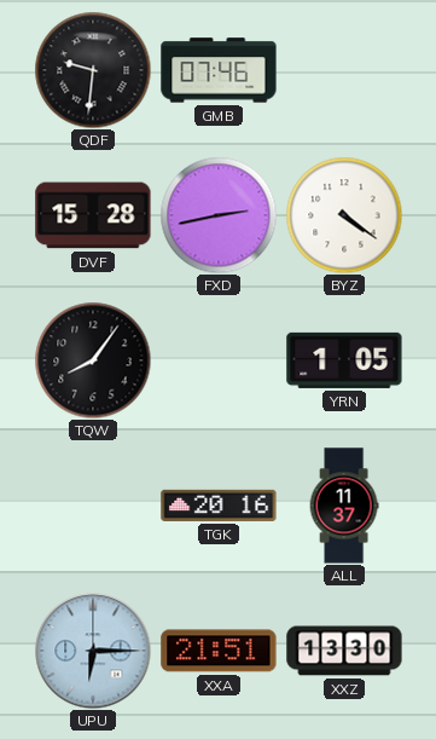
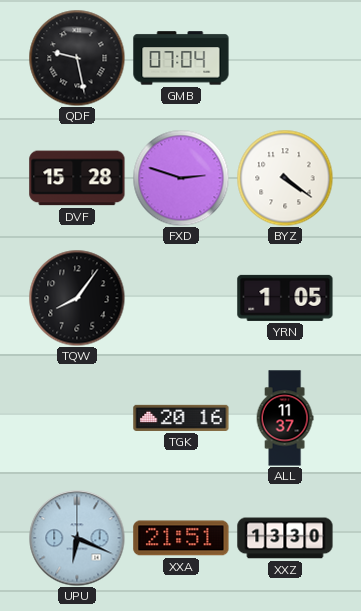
QDF: 9:31 -> 9:28
GMB: 07:46 -> 07:04
FXD: 2:43 -> 2:48
UPU: 6:15 -> 6:19
